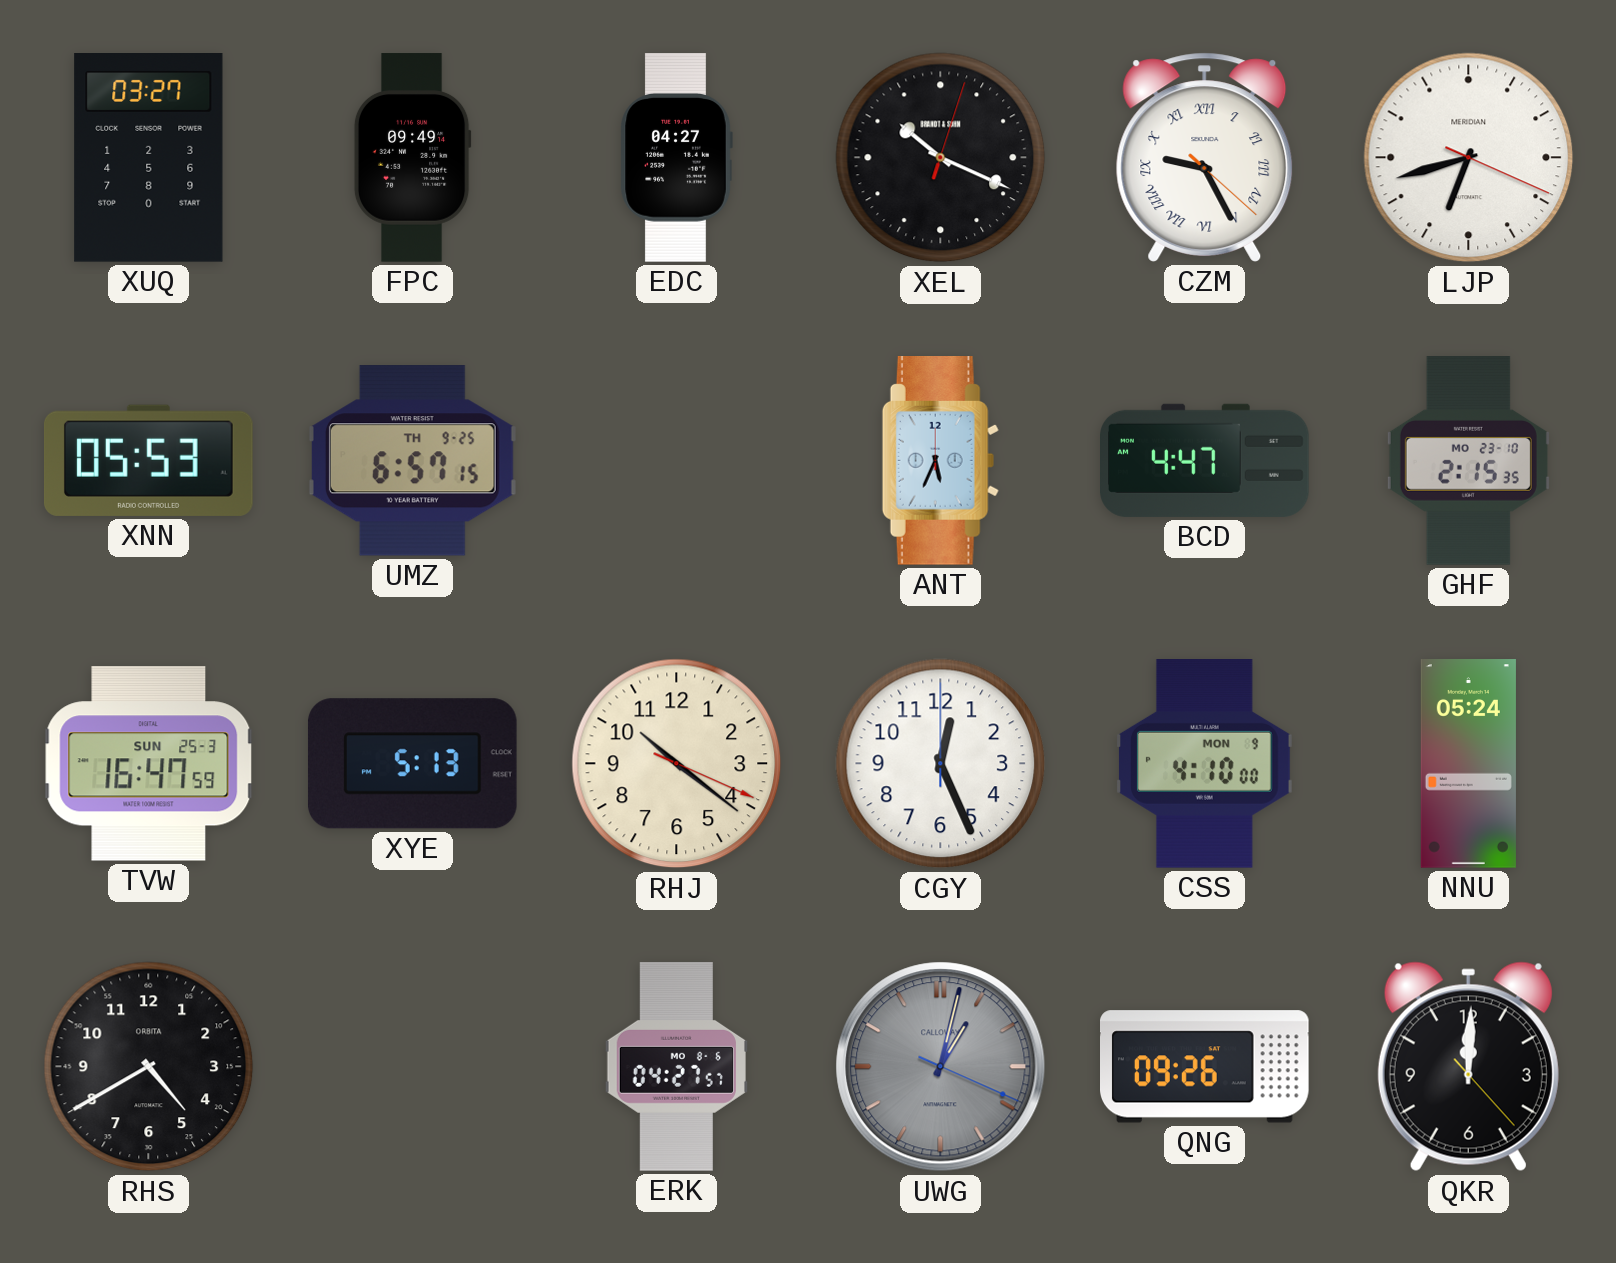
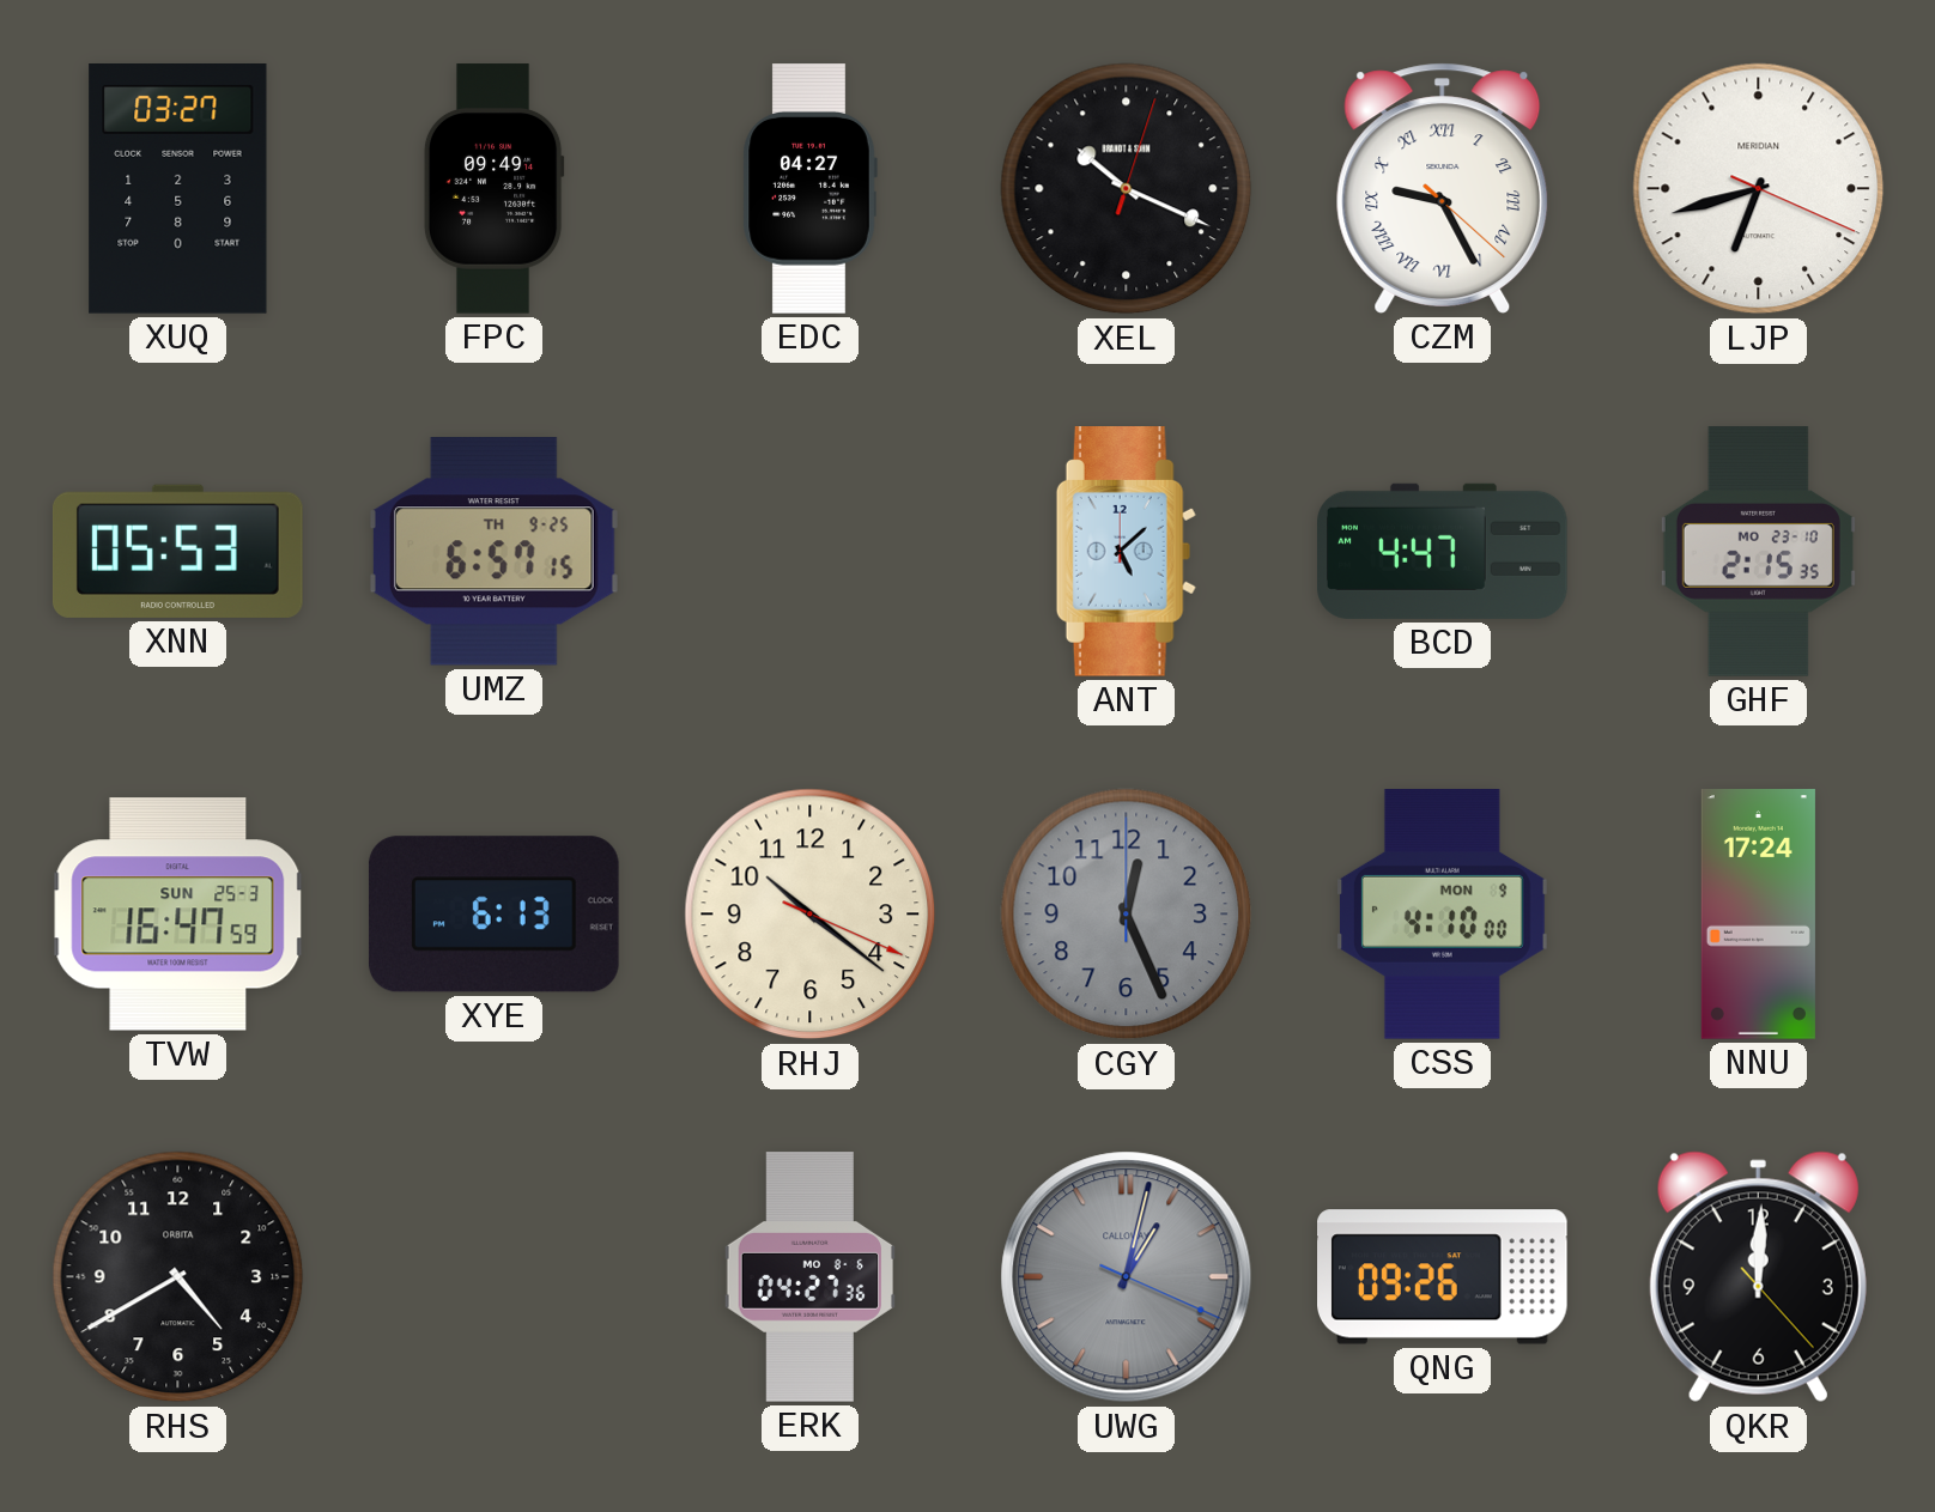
ANT: 5:34 -> 5:08
XYE: 5:13 -> 6:13
CGY dial: white -> grey
NNU: 05:24 -> 17:24
ERK: 04:27:57 -> 04:27:36
